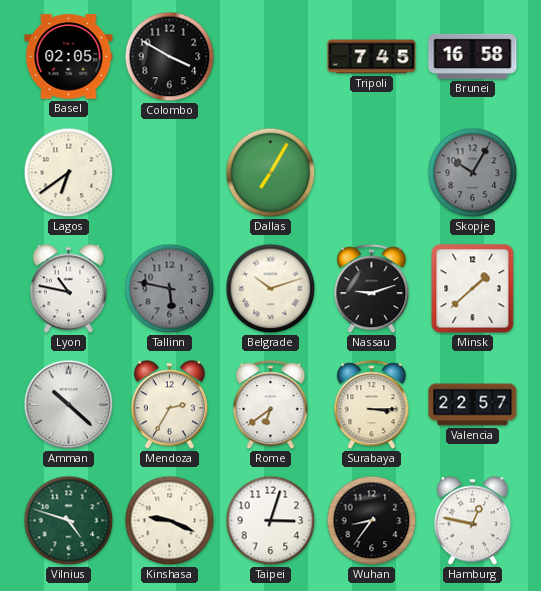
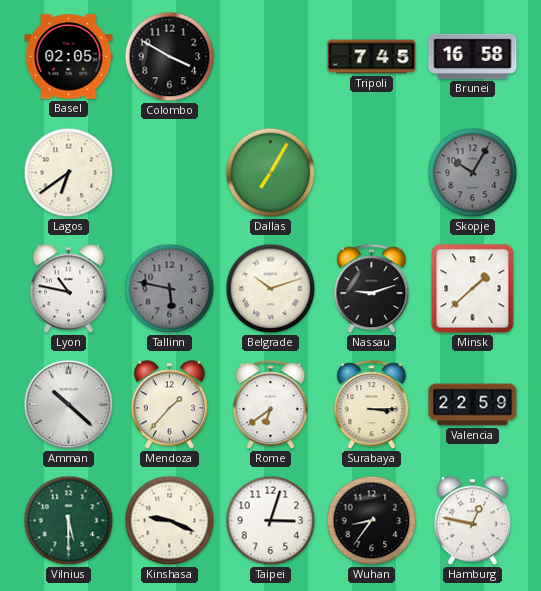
Mendoza: 2:35 -> 1:37
Valencia: 22:57 -> 22:59
Vilnius: 4:48 -> 5:30
